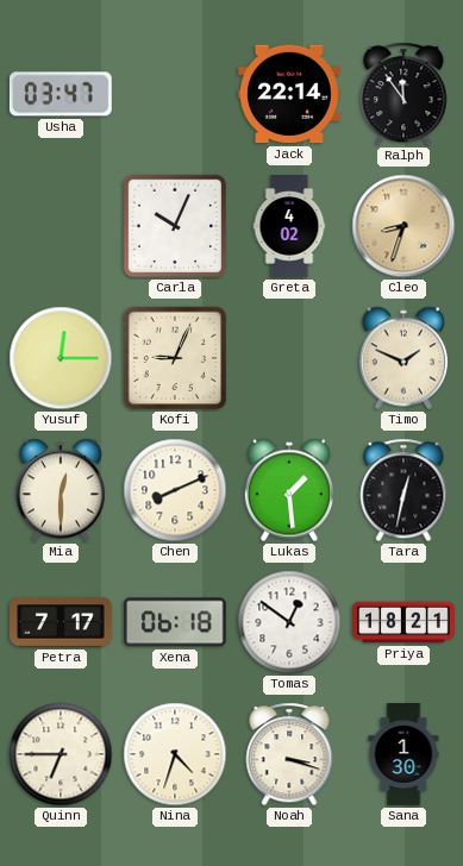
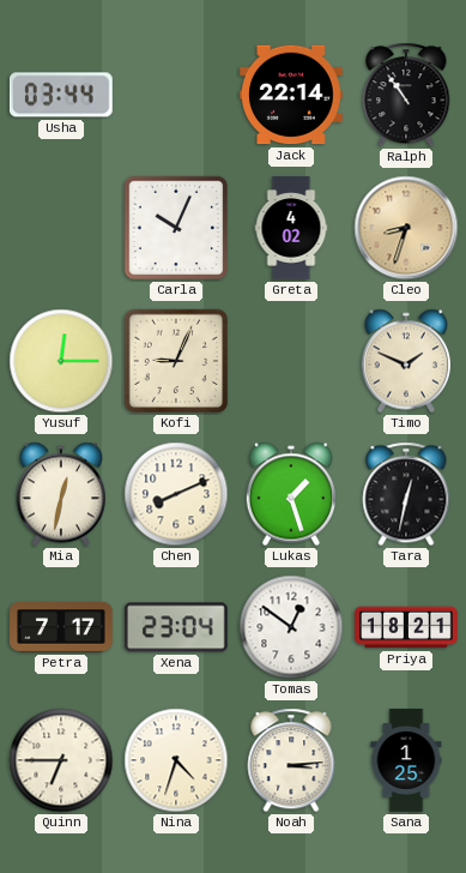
Usha: 03:47 -> 03:44
Ralph: 11:54 -> 10:54
Mia: 12:30 -> 12:32
Lukas: 1:29 -> 1:27
Xena: 06:18 -> 23:04
Noah: 3:18 -> 3:14
Sana: 1:30 -> 1:25
